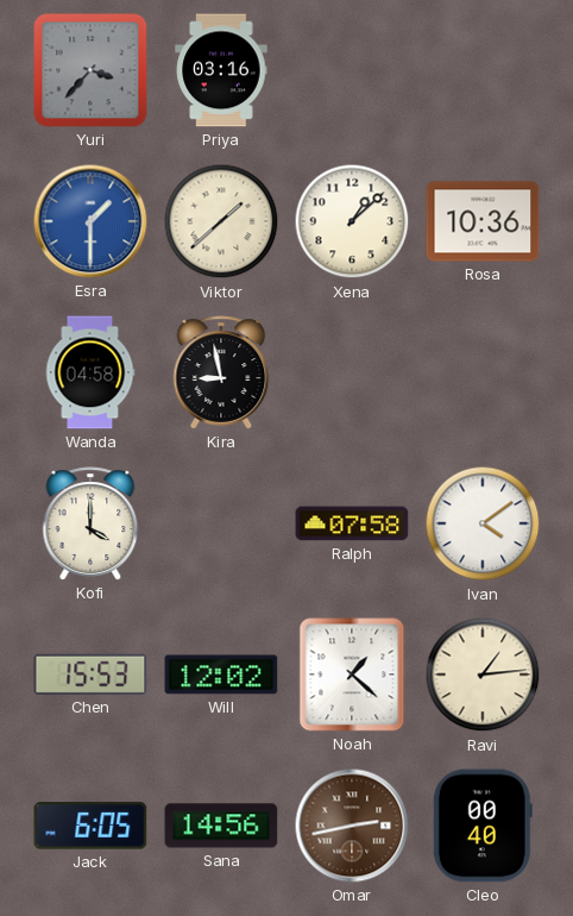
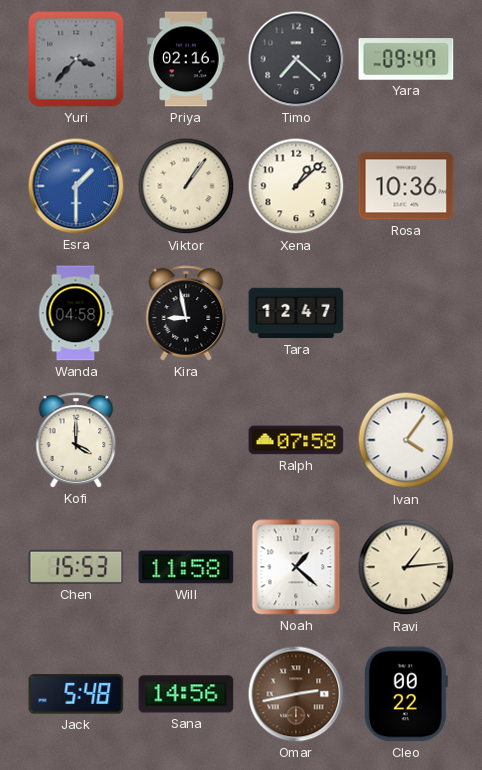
Priya: 03:16 -> 02:16
Timo: none -> 7:22
Yara: none -> 09:47
Viktor: 1:38 -> 1:06
Tara: none -> 12:47
Ivan: 4:09 -> 4:06
Will: 12:02 -> 11:58
Jack: 6:05 -> 5:48
Cleo: 00:40 -> 00:22
